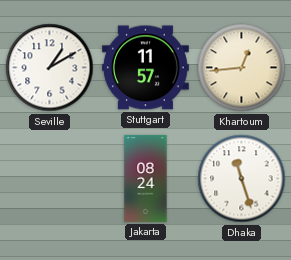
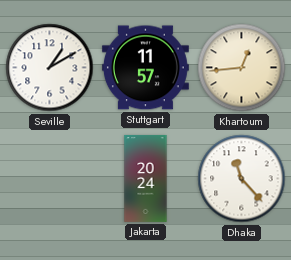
Jakarta: 08:24 -> 20:24
Dhaka: 11:27 -> 11:23
